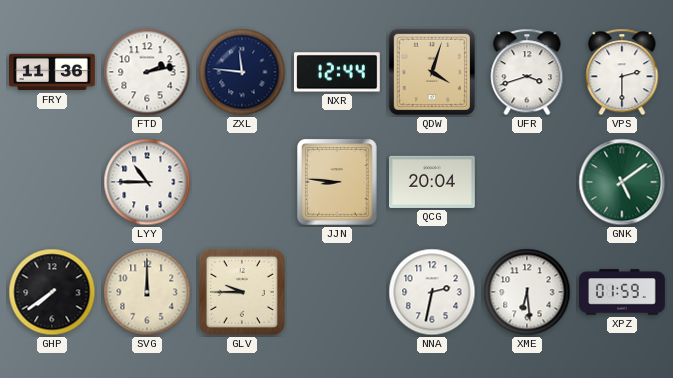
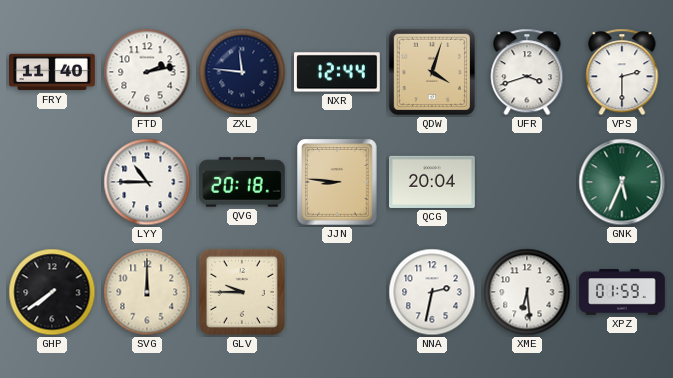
FRY: 11:36 -> 11:40
QVG: none -> 20:18
GNK: 5:09 -> 5:34
